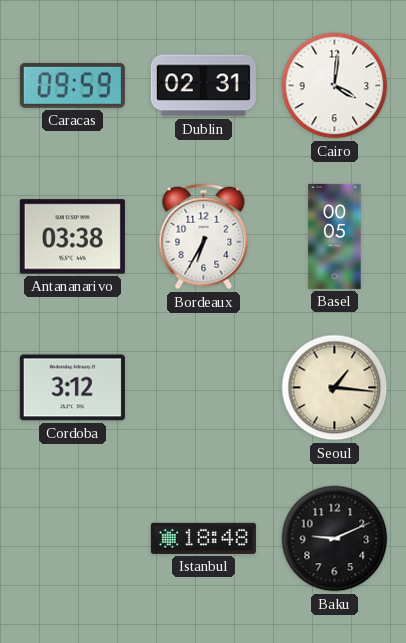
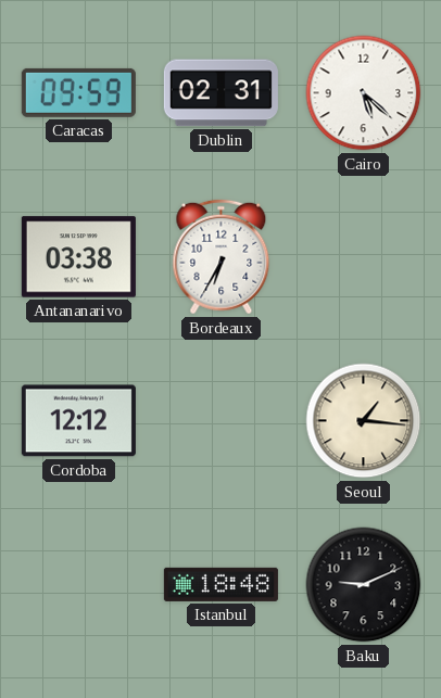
Cairo: 4:01 -> 5:22
Basel: 00:05 -> none
Cordoba: 3:12 -> 12:12
